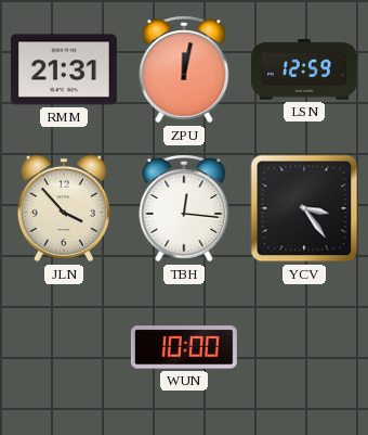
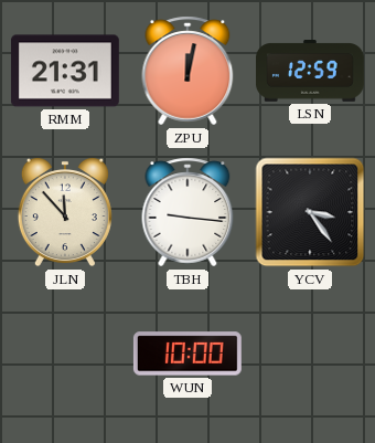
JLN: 3:53 -> 11:53
TBH: 12:16 -> 9:16
